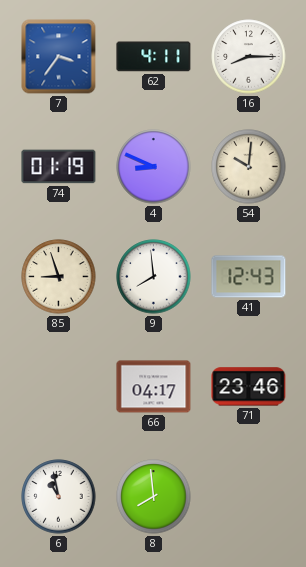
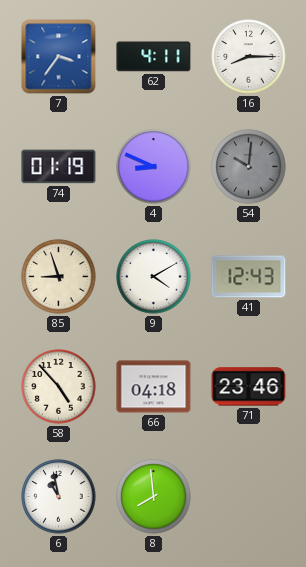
54 dial: cream -> grey
9: 7:59 -> 4:10
58: none -> 4:53
66: 04:17 -> 04:18
